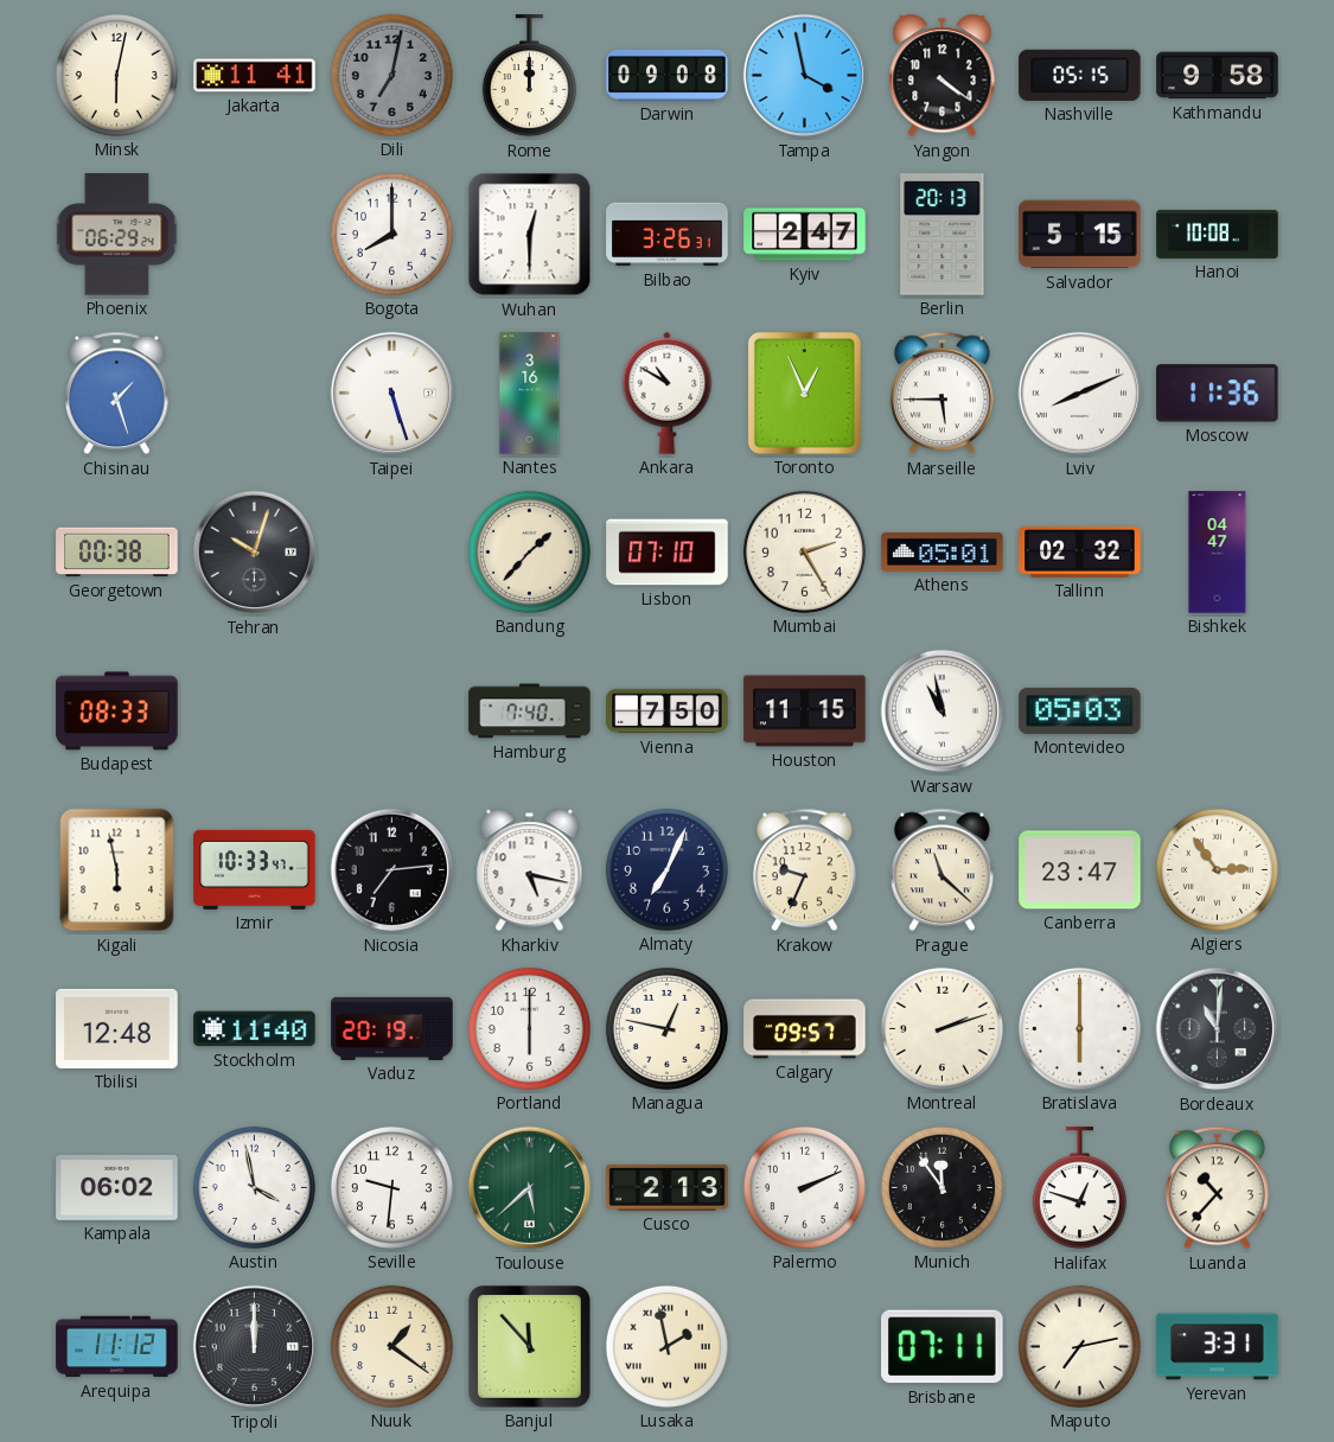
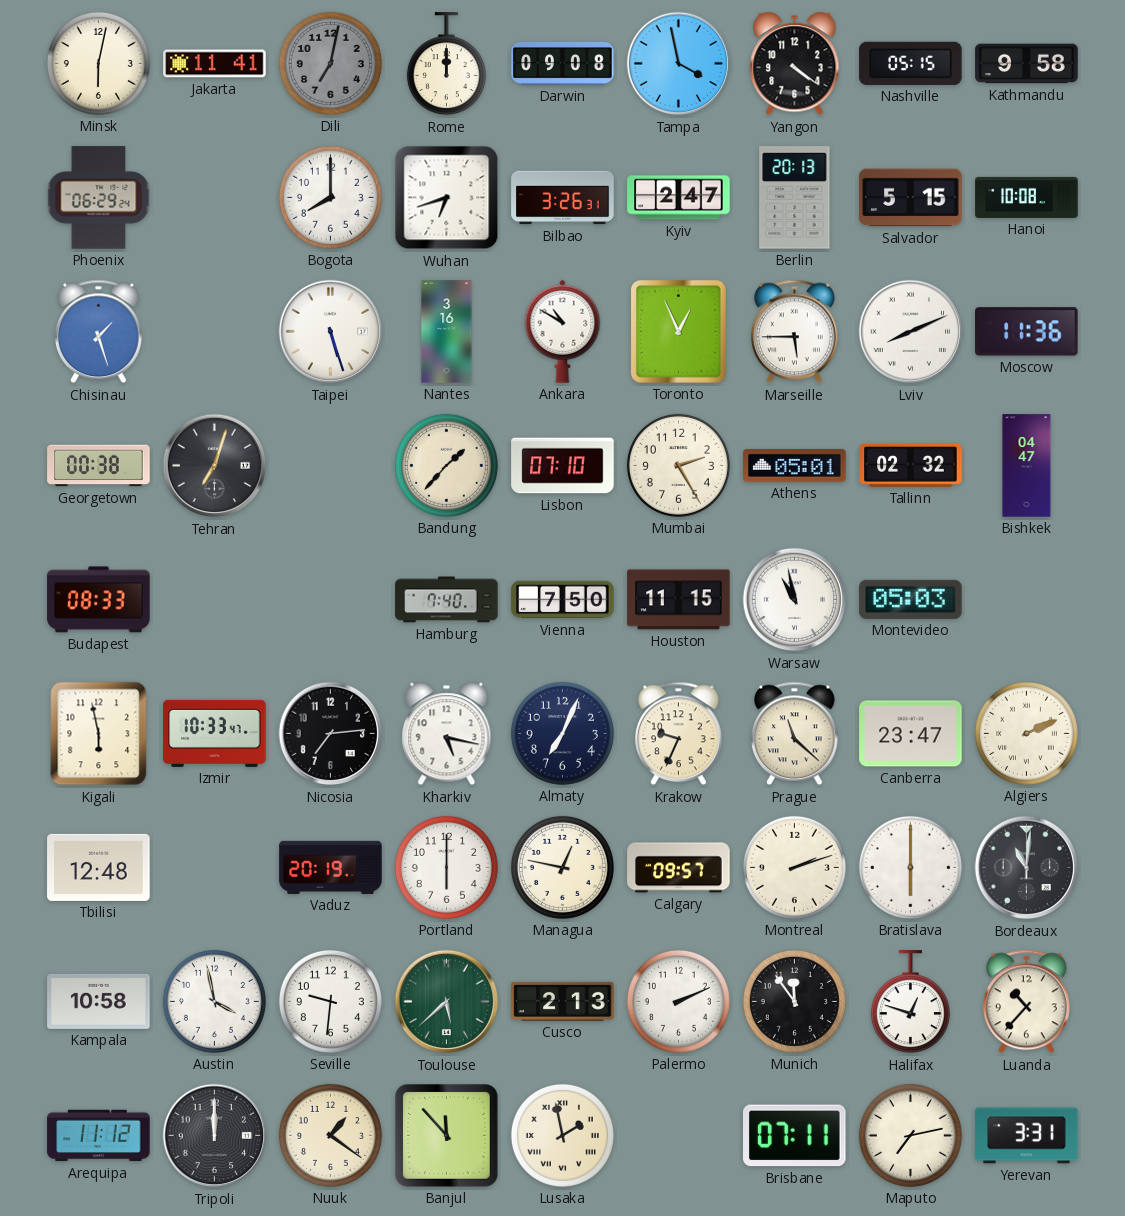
Wuhan: 12:30 -> 6:42
Tehran: 10:03 -> 7:03
Algiers: 2:54 -> 2:11
Stockholm: 11:40 -> none
Kampala: 06:02 -> 10:58
